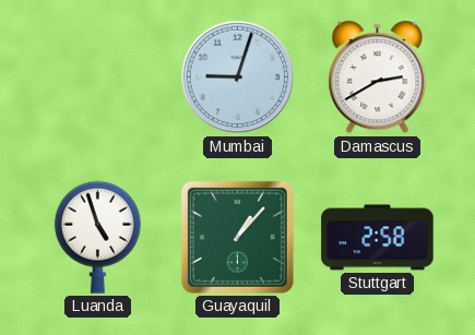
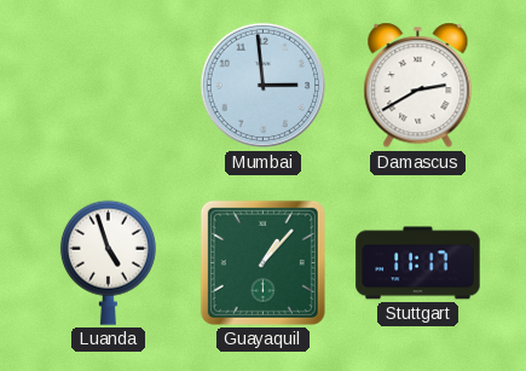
Mumbai: 9:03 -> 2:59
Stuttgart: 2:58 -> 11:17
